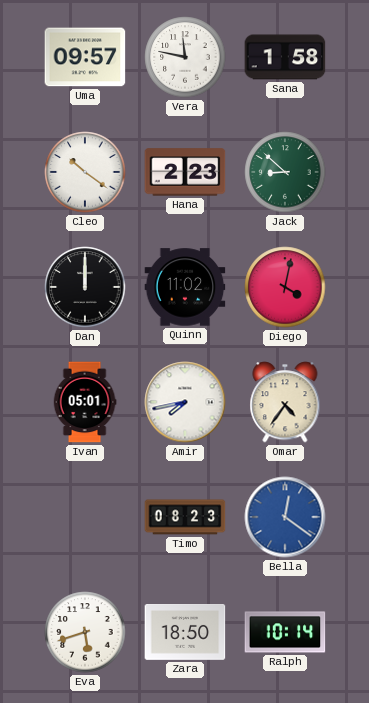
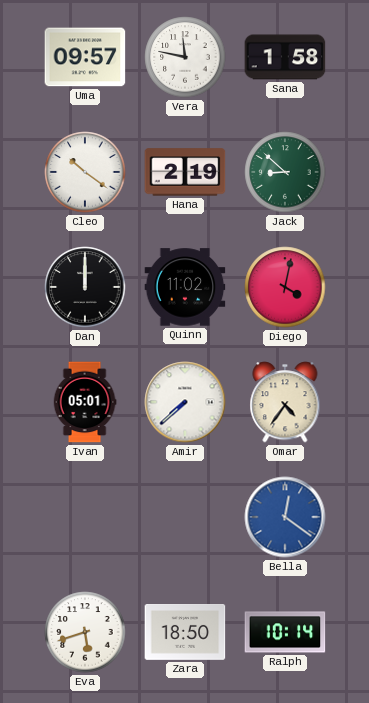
Hana: 2:23 -> 2:19
Amir: 7:43 -> 7:38
Timo: 08:23 -> none
